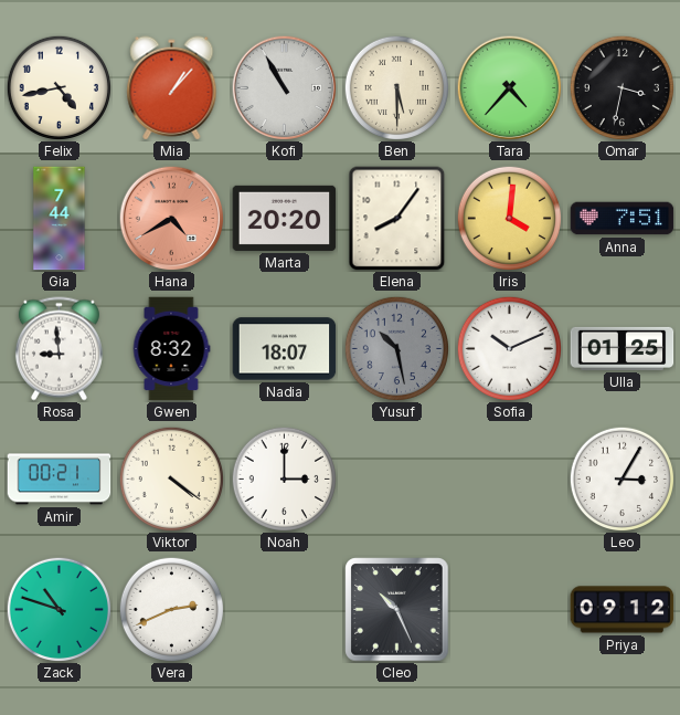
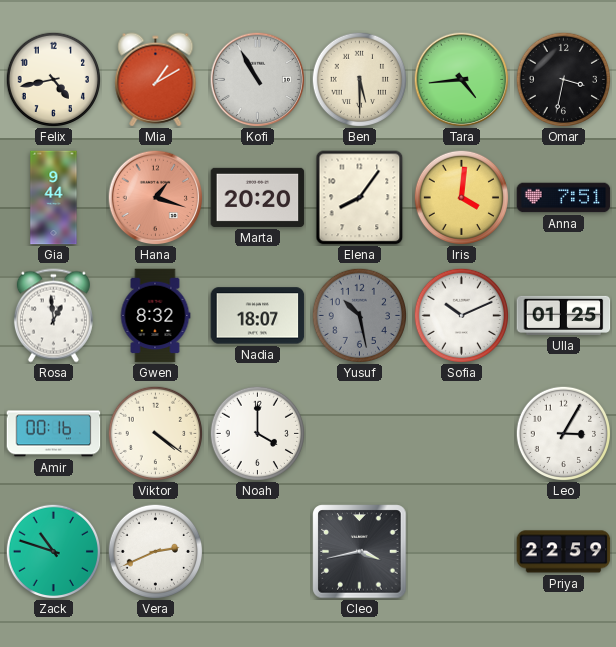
Mia: 1:07 -> 1:10
Tara: 4:37 -> 4:44
Gia: 7:44 -> 9:44
Hana: 4:40 -> 1:18
Rosa: 8:59 -> 12:59
Amir: 00:21 -> 00:16
Noah: 3:00 -> 4:00
Cleo: 10:26 -> 3:43
Priya: 09:12 -> 22:59
